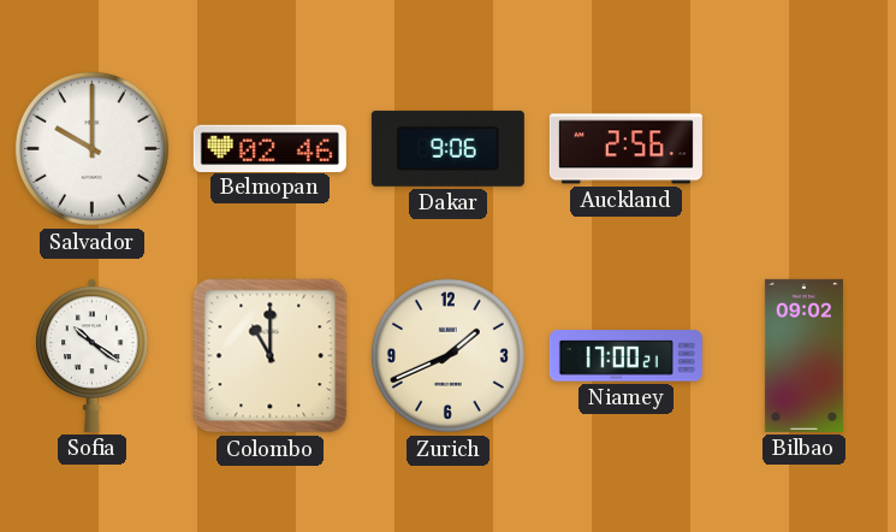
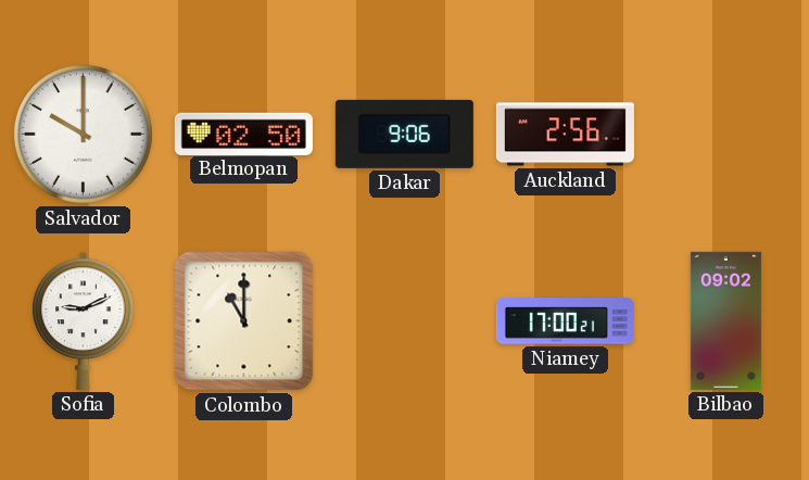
Belmopan: 02:46 -> 02:50
Sofia: 10:21 -> 9:11
Zurich: 1:41 -> none
